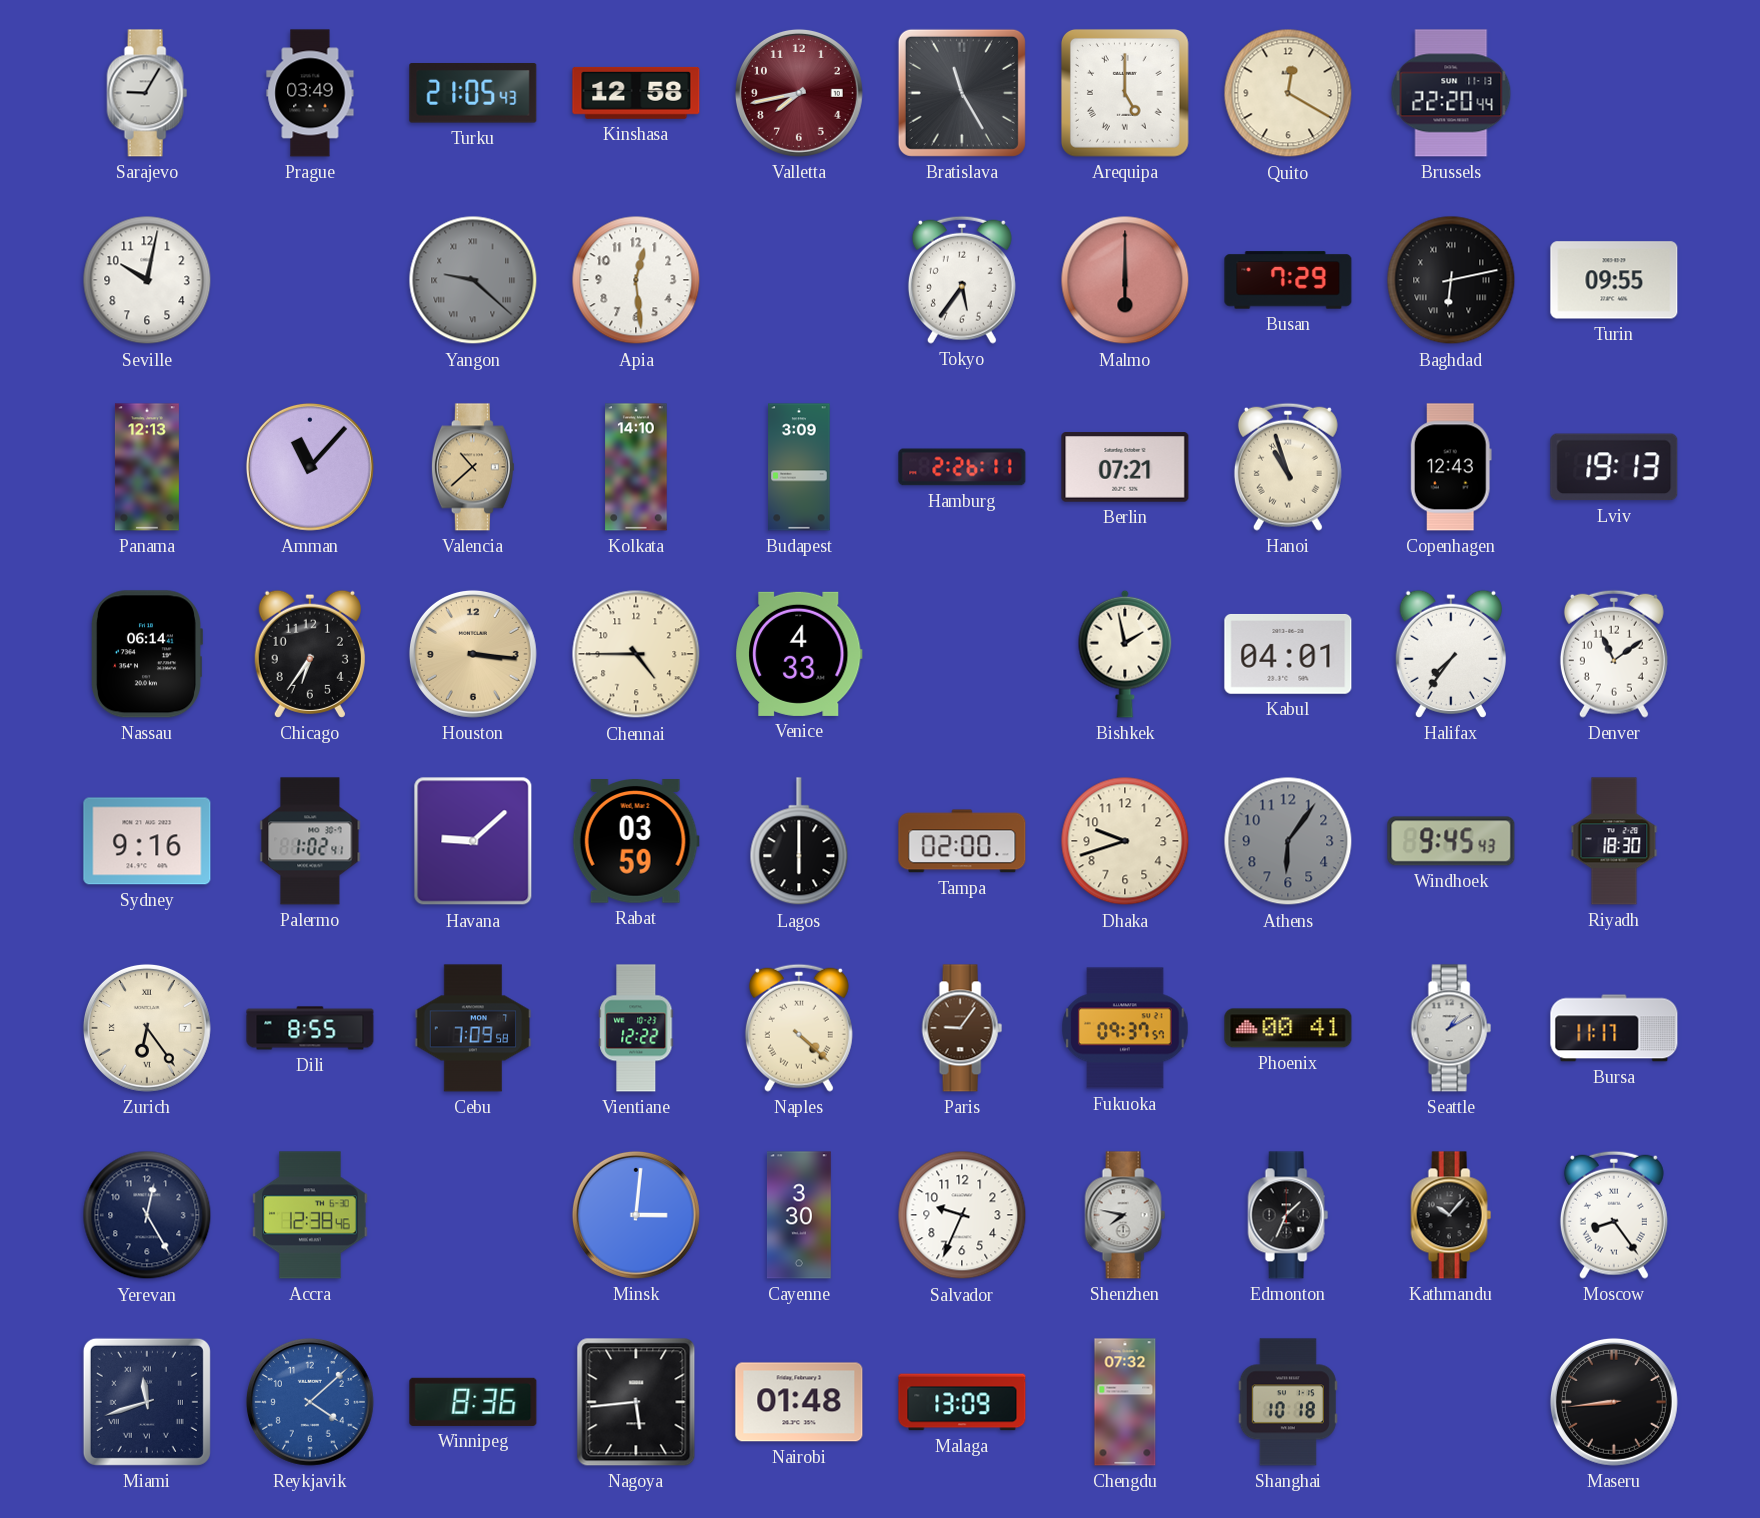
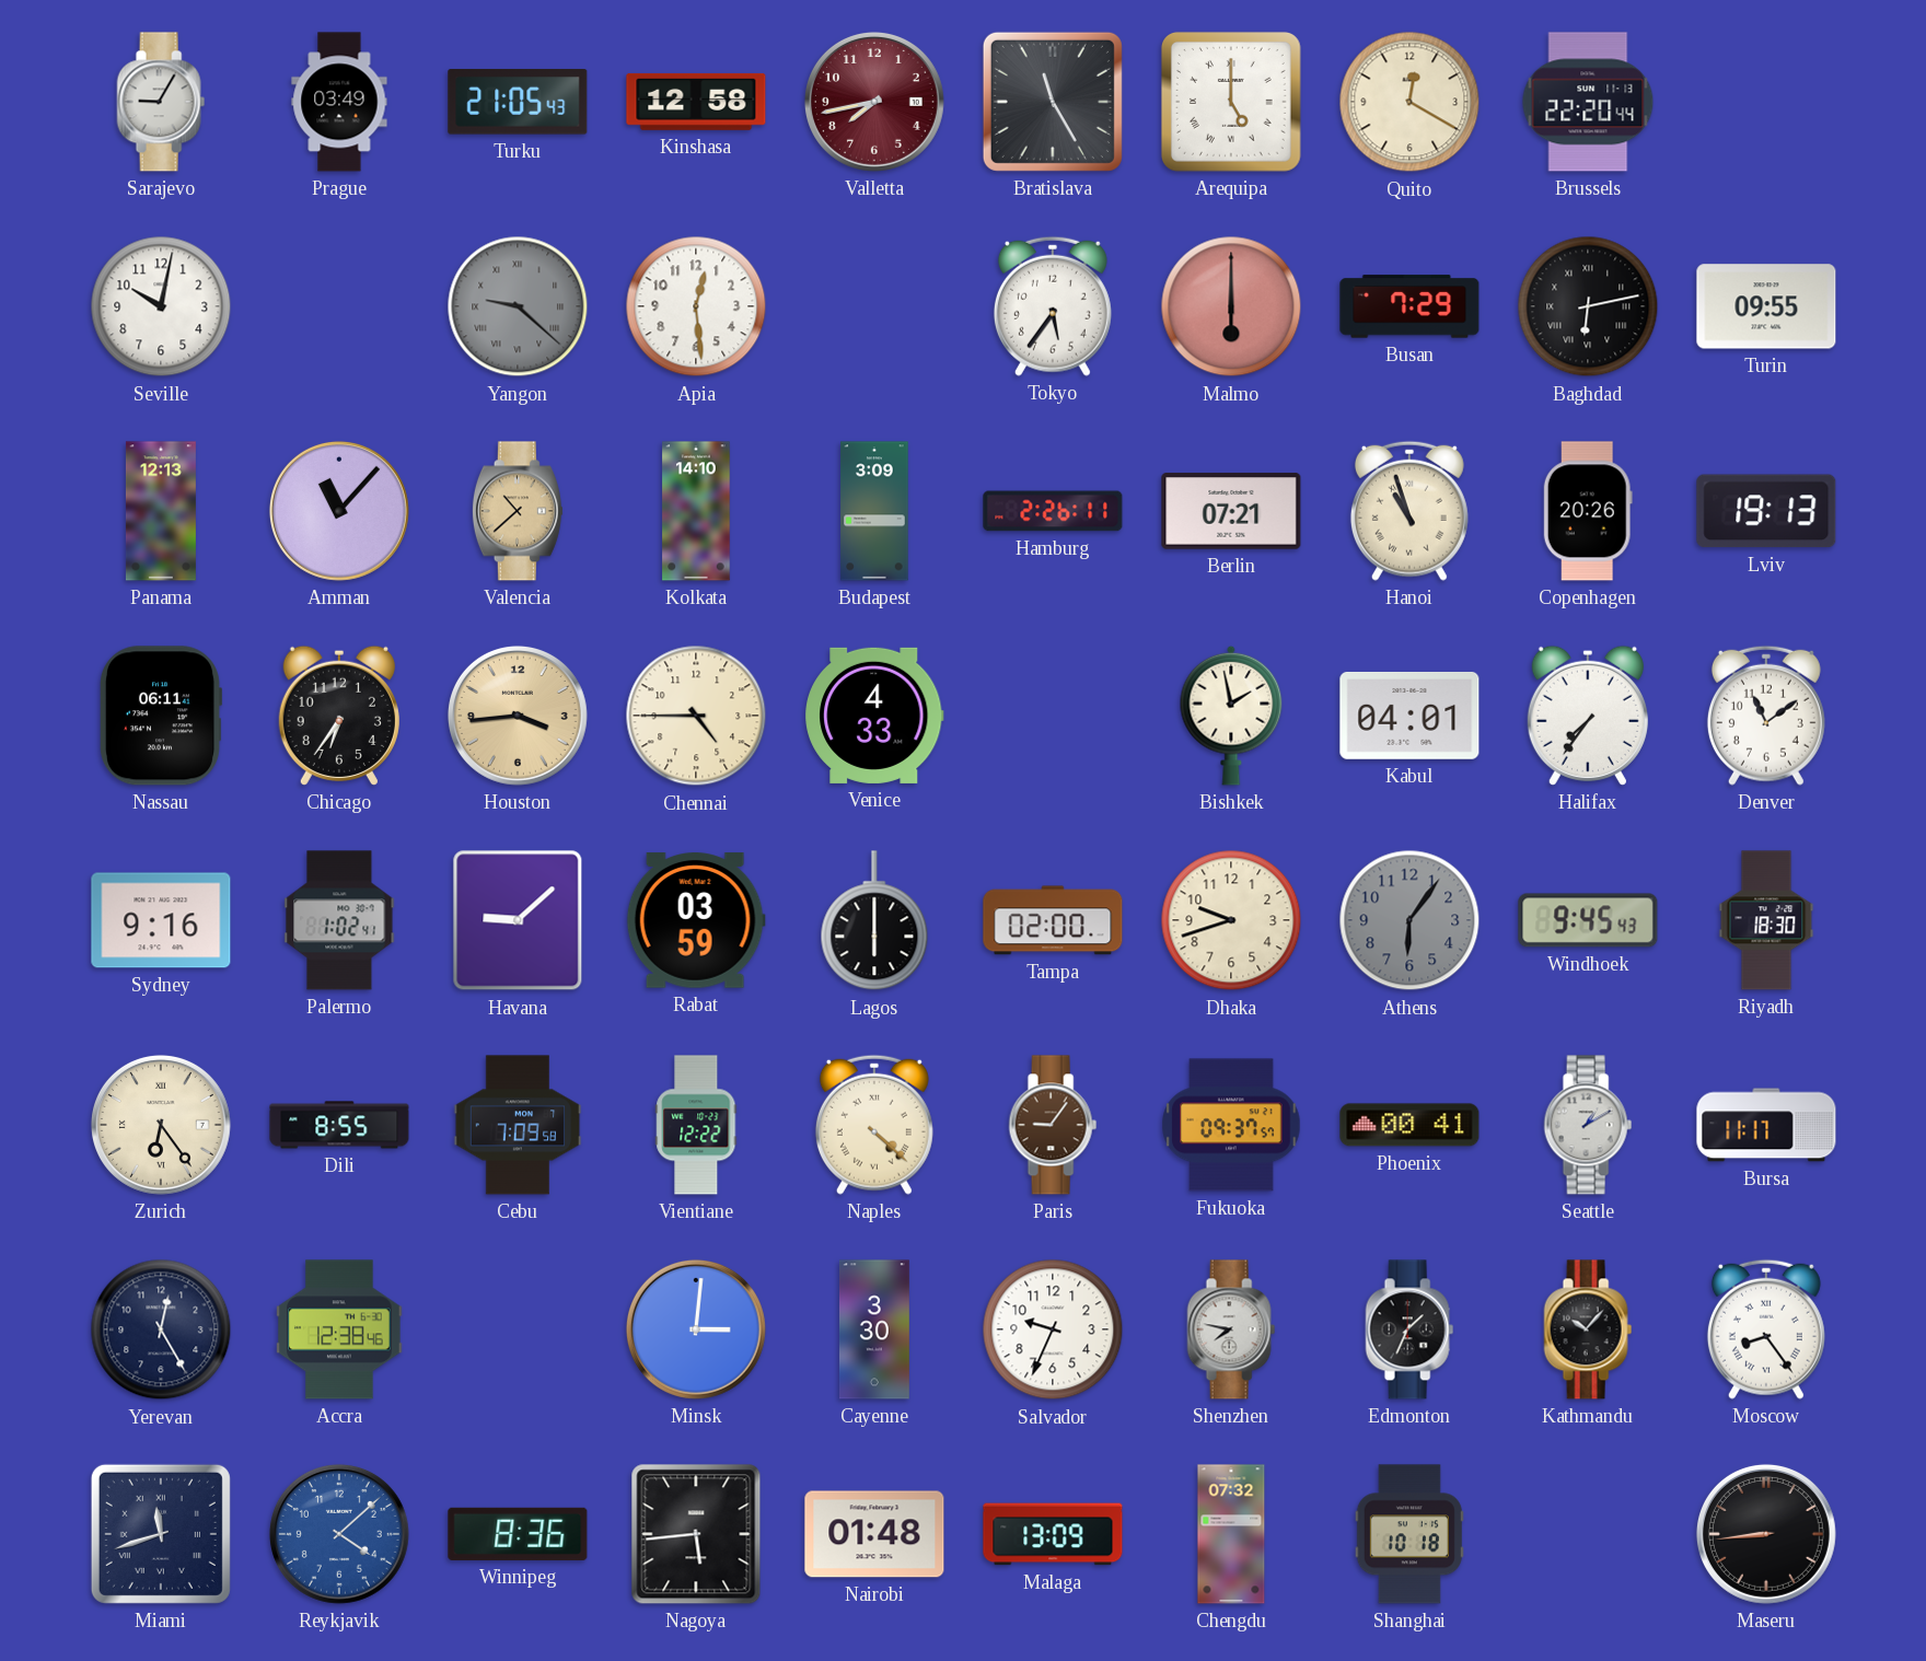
Copenhagen: 12:43 -> 20:26
Nassau: 06:14 -> 06:11
Houston: 3:16 -> 3:44
